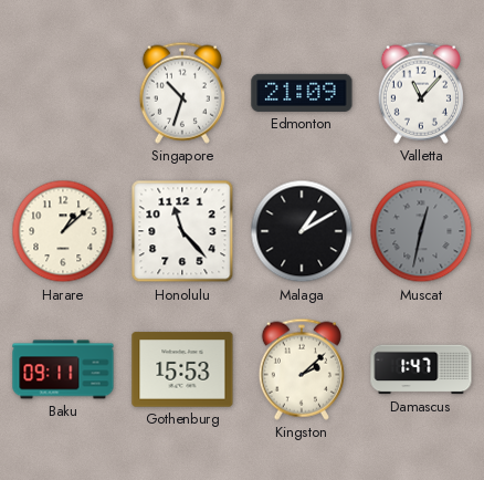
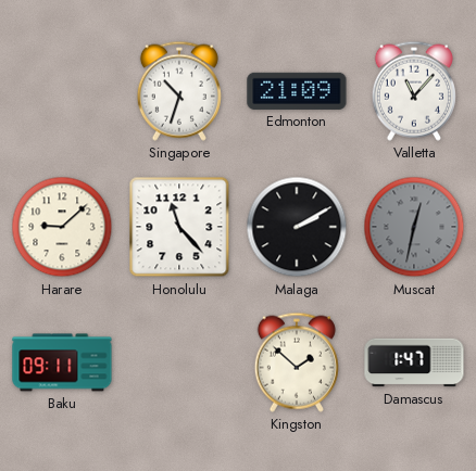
Harare: 1:08 -> 9:08
Malaga: 1:10 -> 2:10
Gothenburg: 15:53 -> none
Kingston: 2:08 -> 1:52
